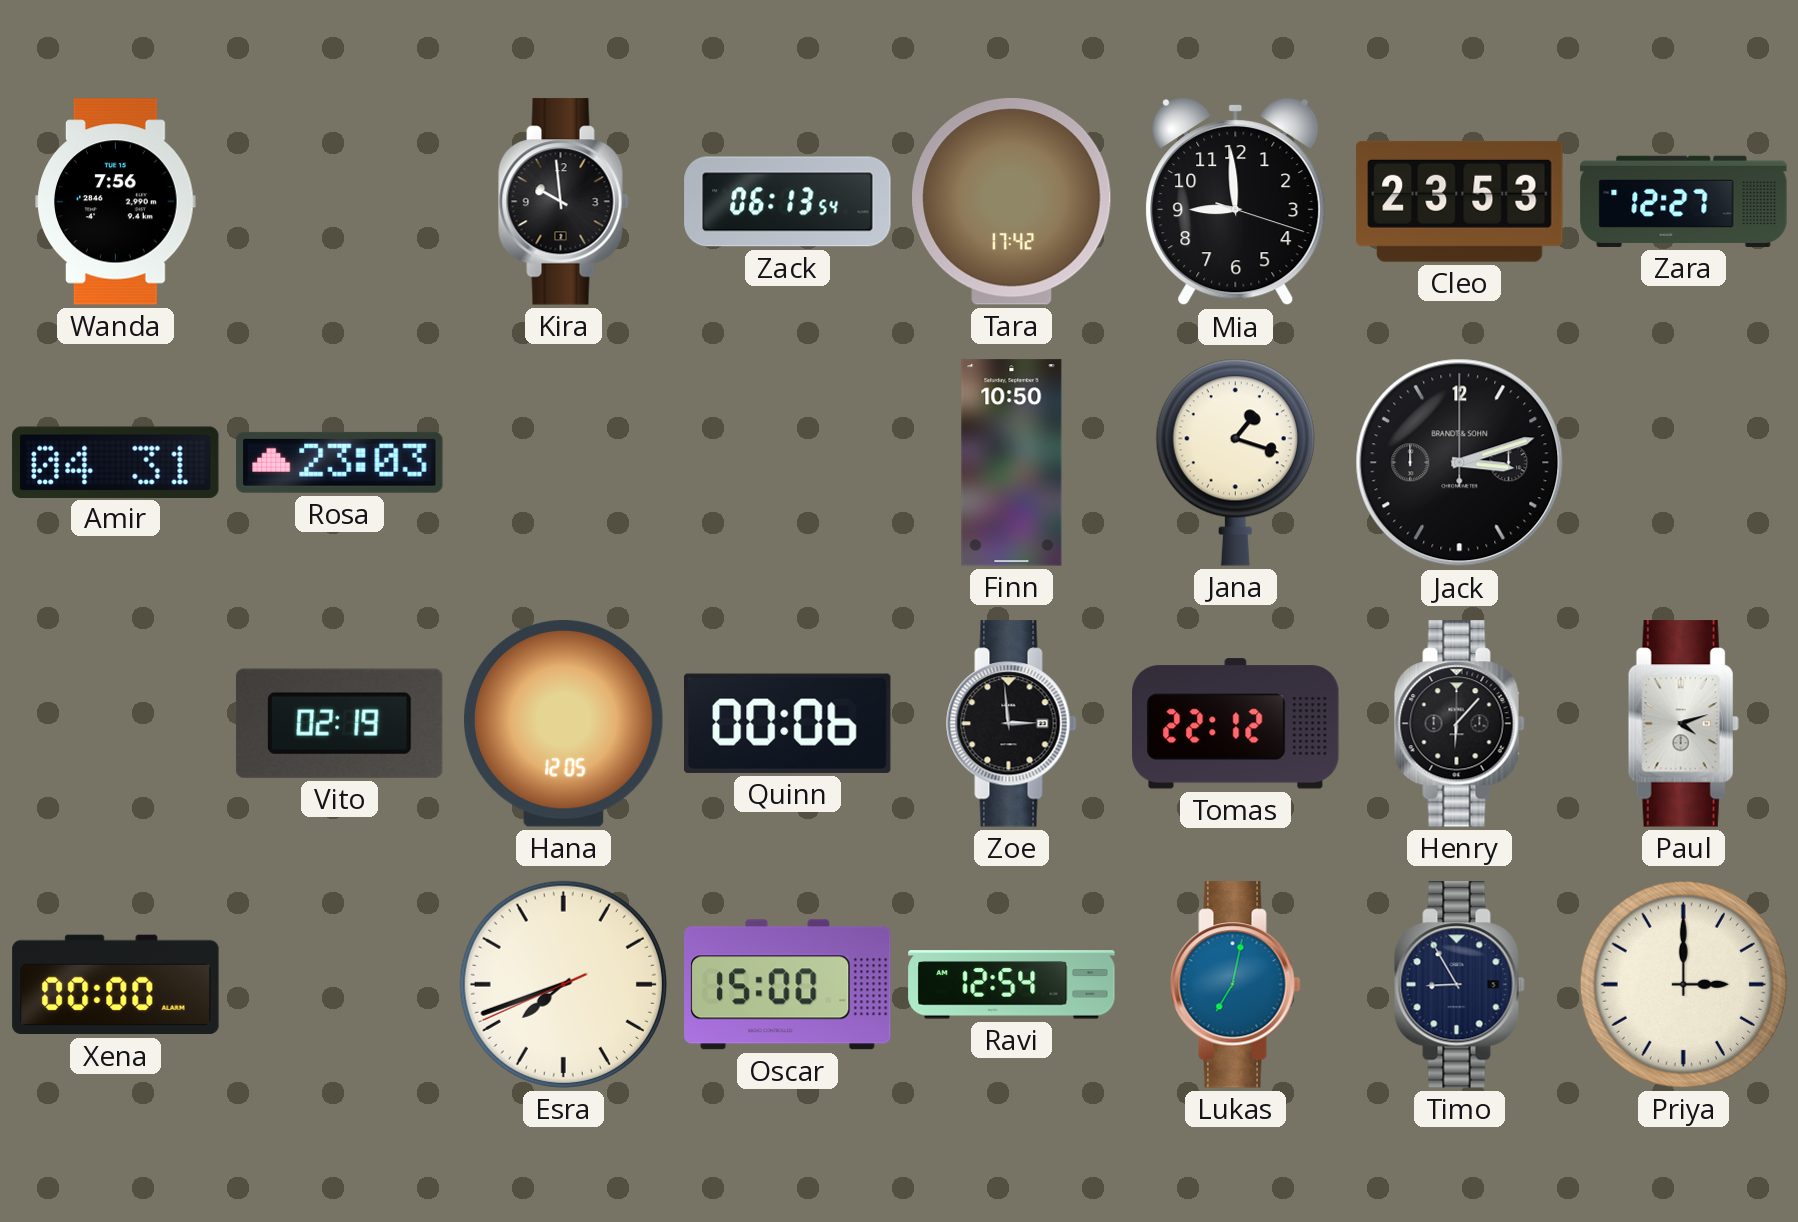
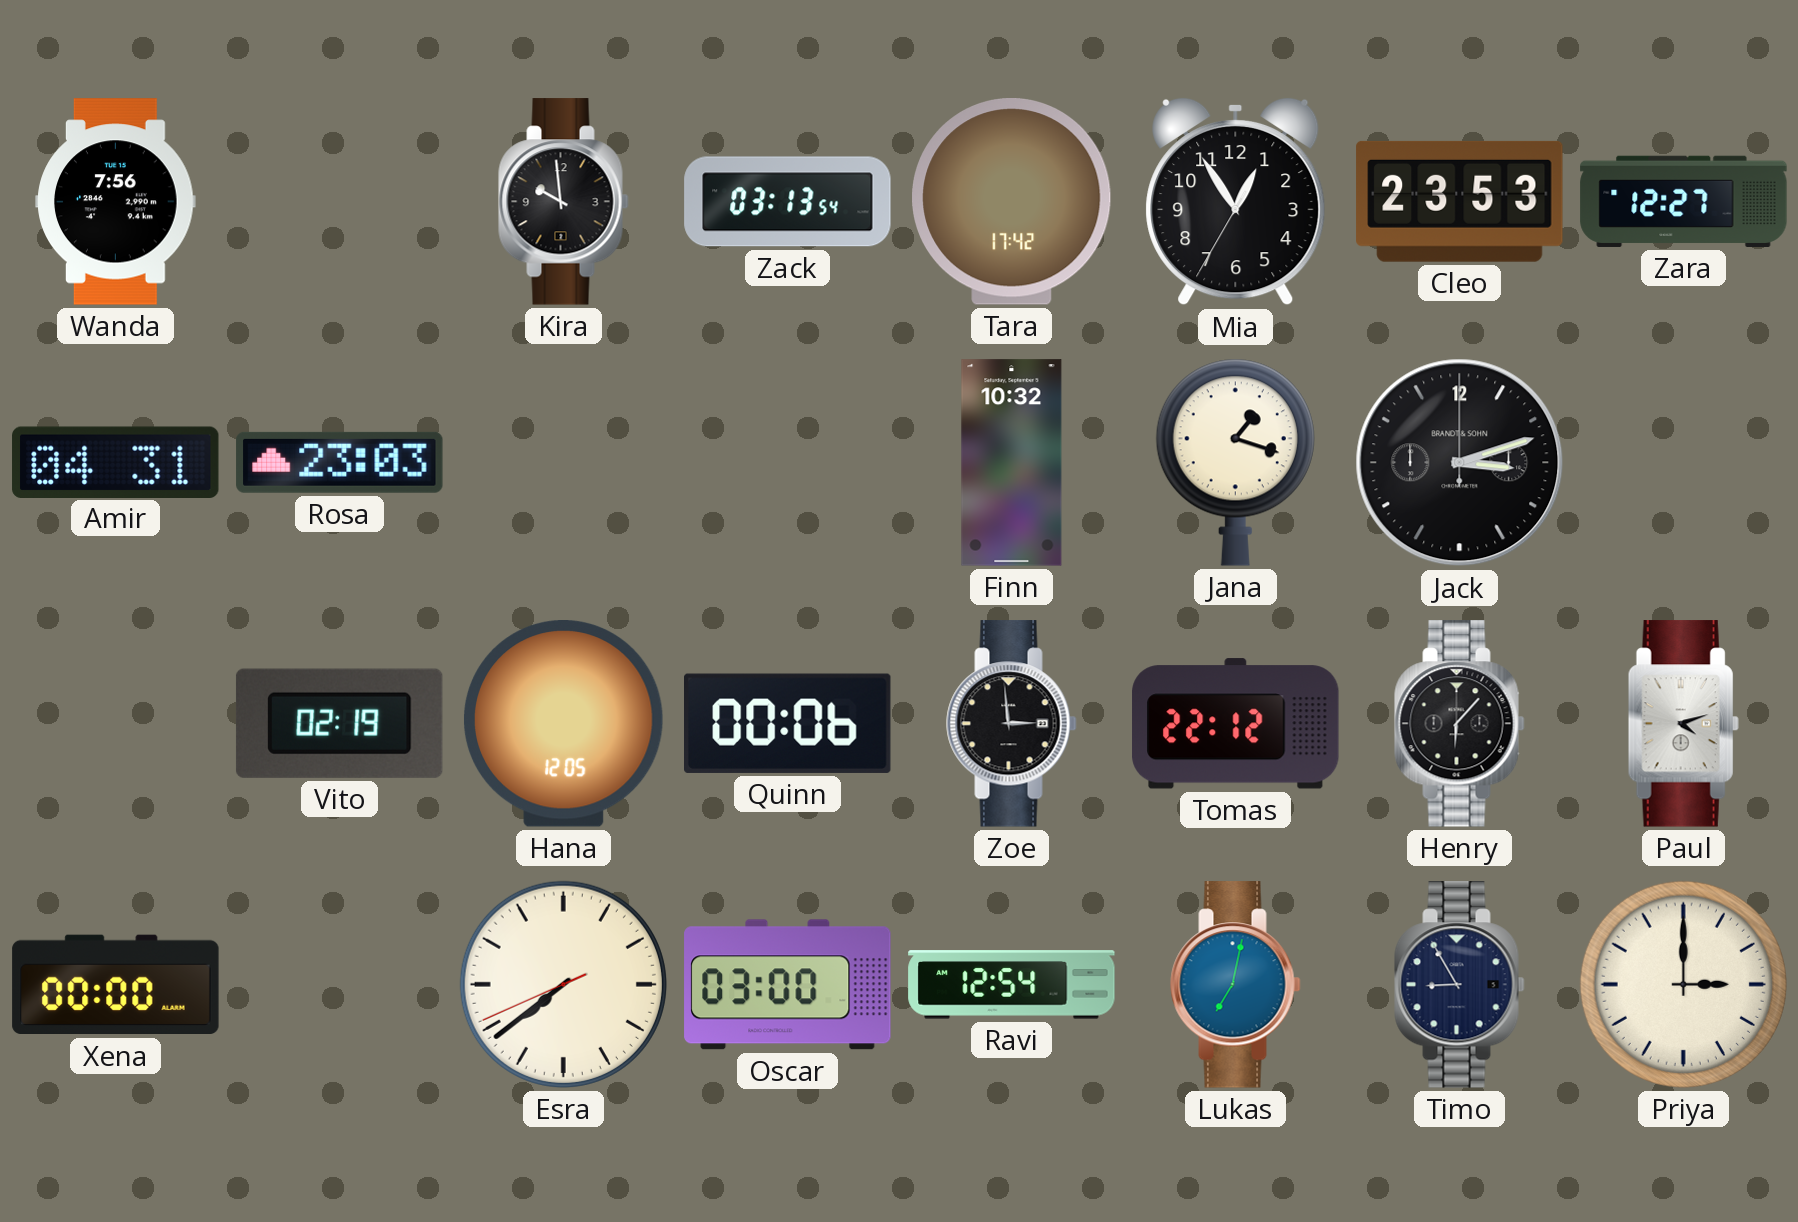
Zack: 06:13 -> 03:13
Mia: 8:59 -> 12:54
Finn: 10:50 -> 10:32
Esra: 7:41 -> 7:38
Oscar: 15:00 -> 03:00
